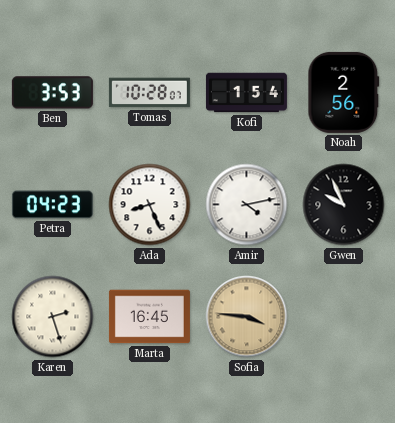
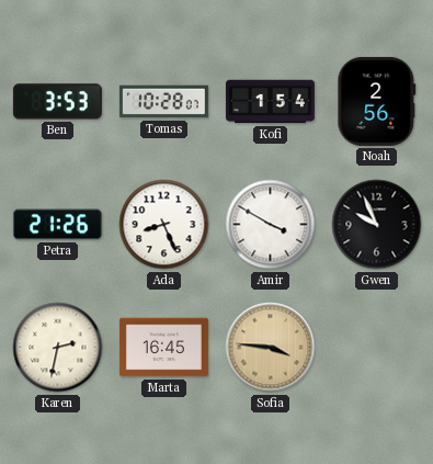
Petra: 04:23 -> 21:26
Amir: 4:13 -> 3:50
Karen: 2:27 -> 2:32
